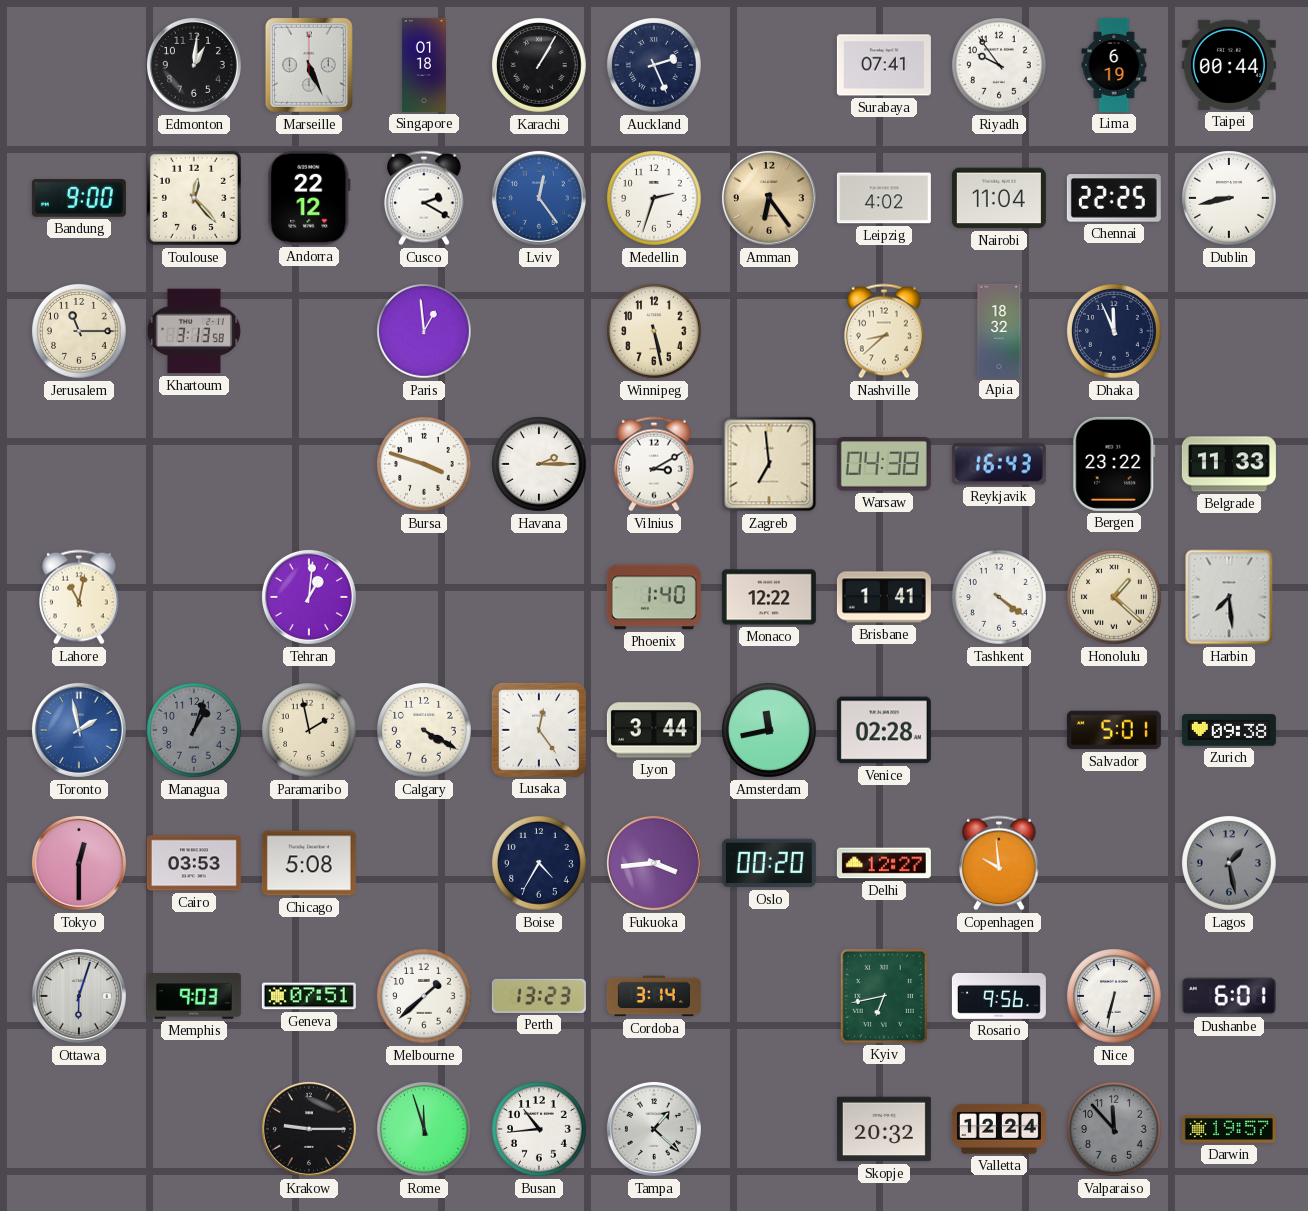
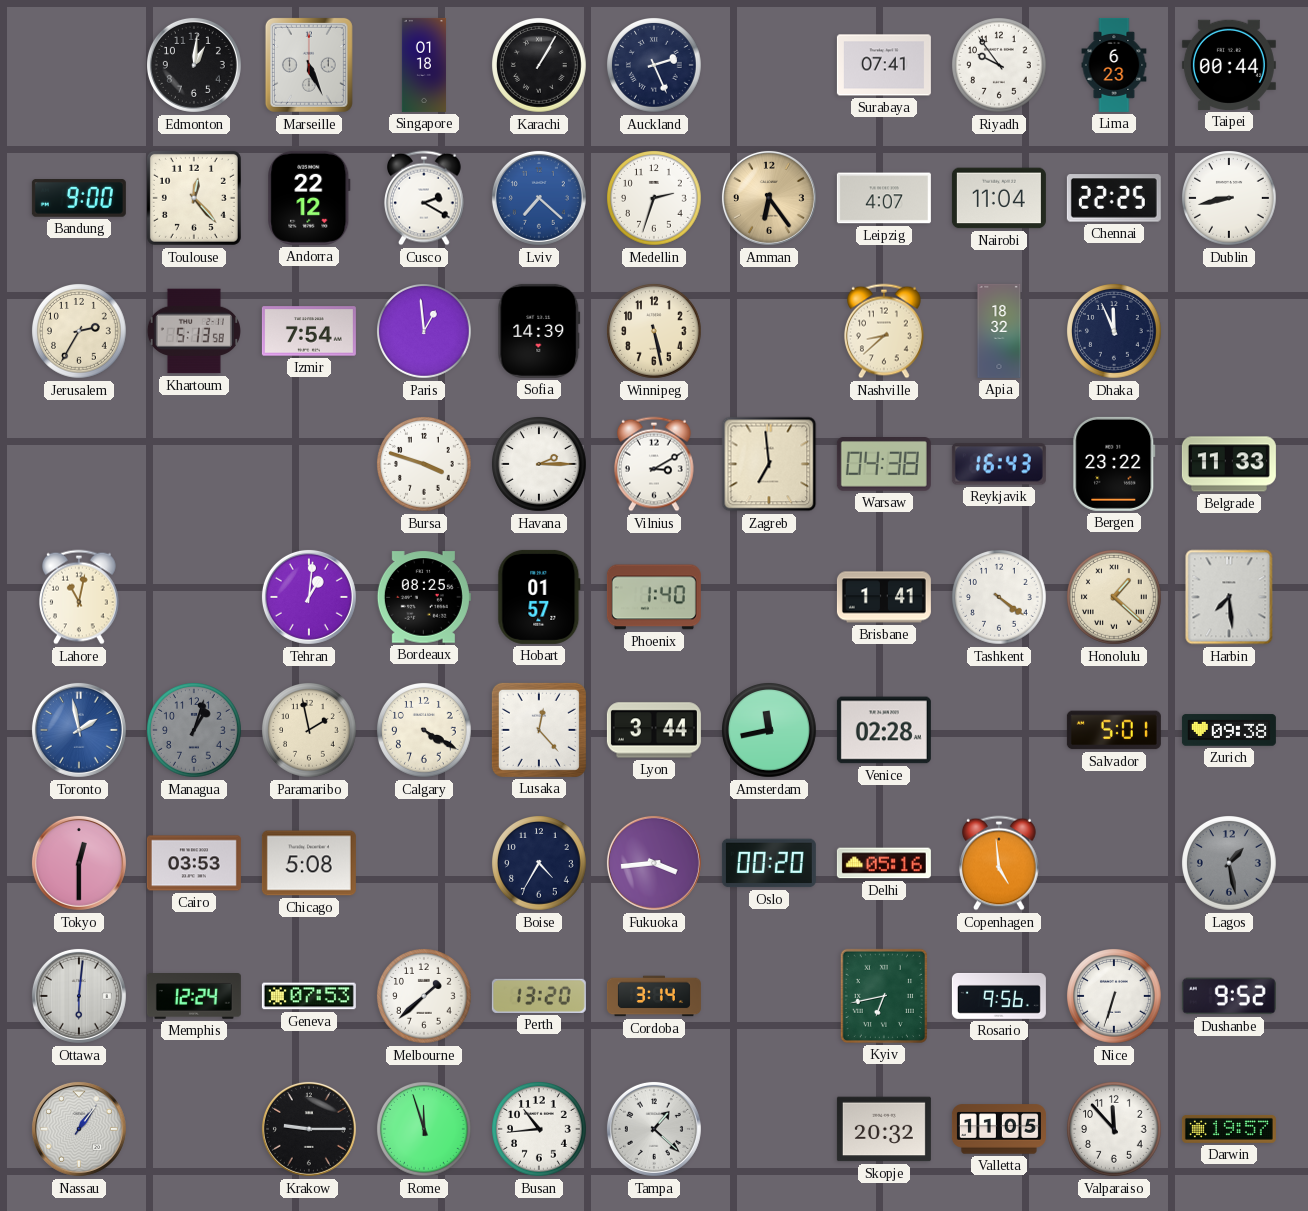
Lima: 6:19 -> 6:23
Lviv: 12:24 -> 7:22
Leipzig: 4:02 -> 4:07
Jerusalem: 11:15 -> 2:35
Khartoum: 3:13 -> 5:13
Izmir: none -> 7:54
Sofia: none -> 14:39
Bordeaux: none -> 08:25
Hobart: none -> 01:57
Monaco: 12:22 -> none
Lusaka: 12:24 -> 12:23
Delhi: 12:27 -> 05:16
Copenhagen: 9:59 -> 4:59
Ottawa: 6:03 -> 6:01
Memphis: 9:03 -> 12:24
Geneva: 07:51 -> 07:53
Perth: 13:23 -> 13:20
Nice: 6:32 -> 6:33
Dushanbe: 6:01 -> 9:52
Nassau: none -> 1:06
Valletta: 12:24 -> 11:05
Valparaiso dial: grey -> white
